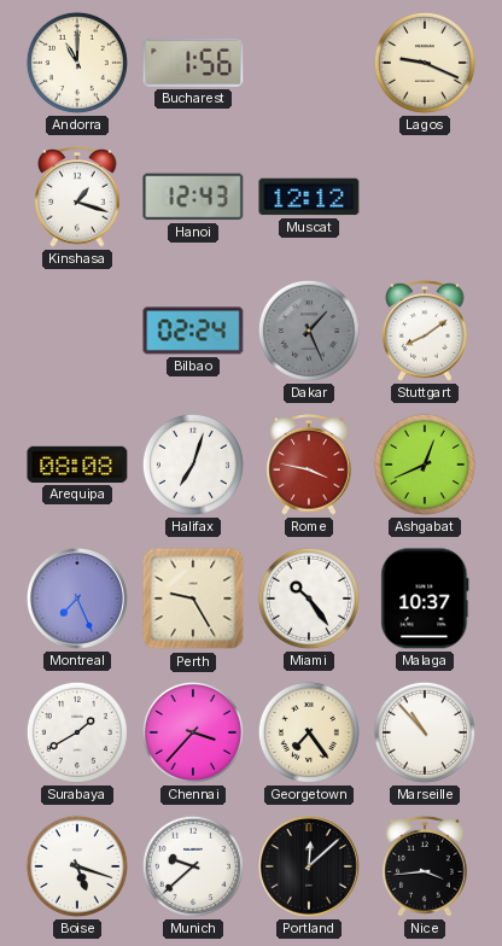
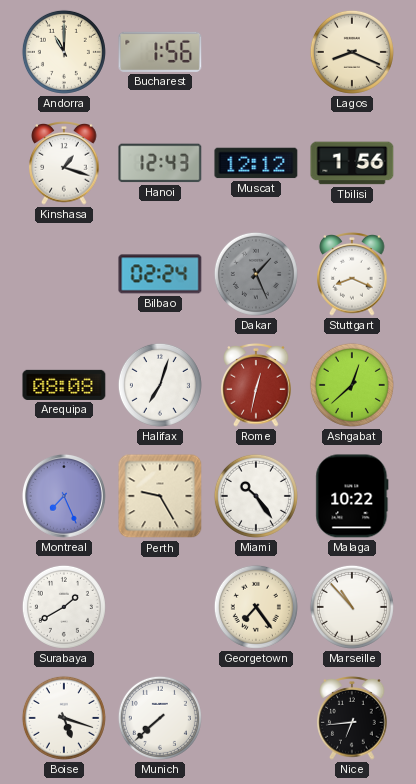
Lagos: 9:19 -> 8:19
Tbilisi: none -> 1:56
Stuttgart: 8:09 -> 8:19
Rome: 3:47 -> 12:32
Ashgabat: 12:41 -> 12:38
Malaga: 10:37 -> 10:22
Chennai: 3:37 -> none
Munich: 9:38 -> 7:38
Portland: 12:08 -> none
Nice: 3:44 -> 6:44
